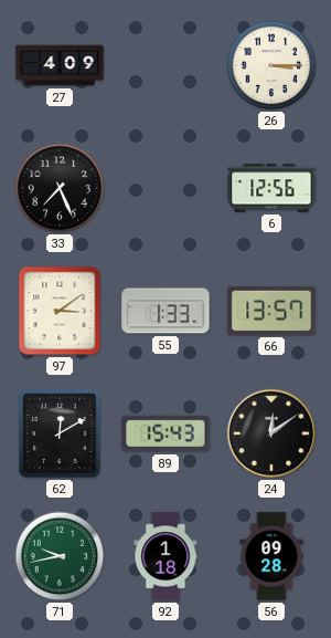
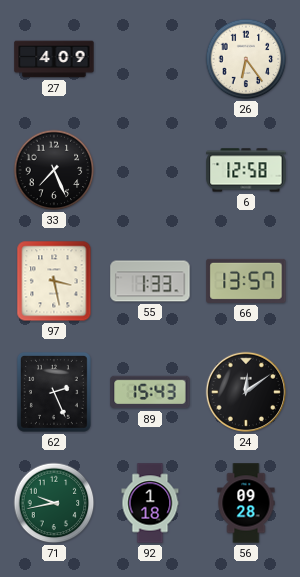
26: 3:15 -> 6:24
6: 12:56 -> 12:58
97: 3:09 -> 3:28
62: 12:10 -> 2:26
